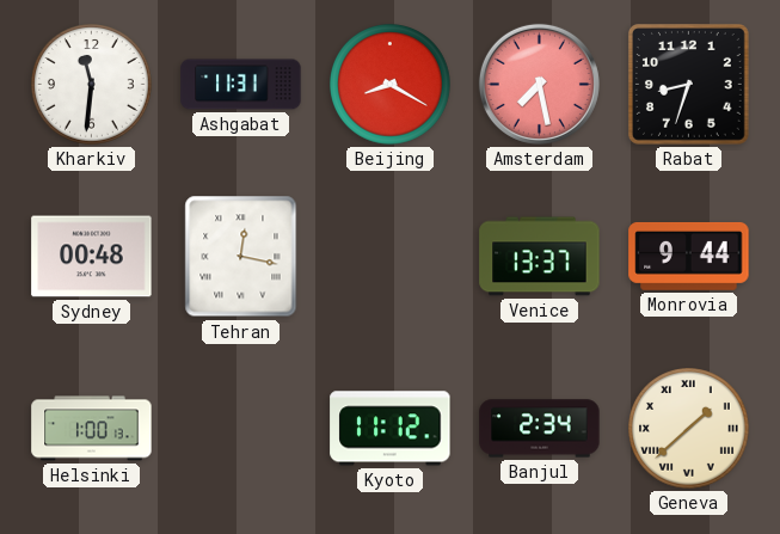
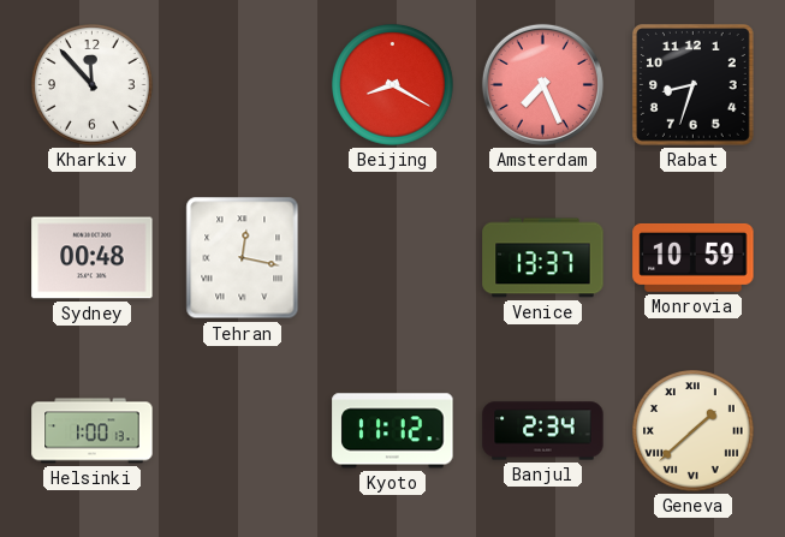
Kharkiv: 11:31 -> 11:53
Ashgabat: 11:31 -> none
Amsterdam: 7:28 -> 7:26
Monrovia: 9:44 -> 10:59
